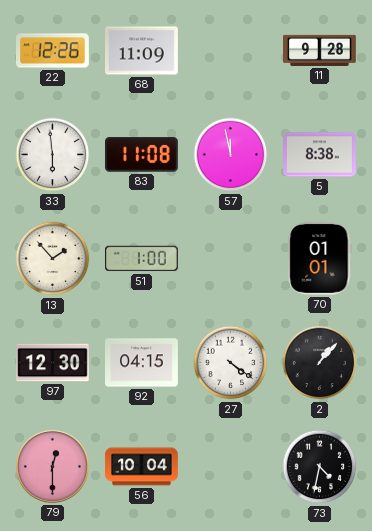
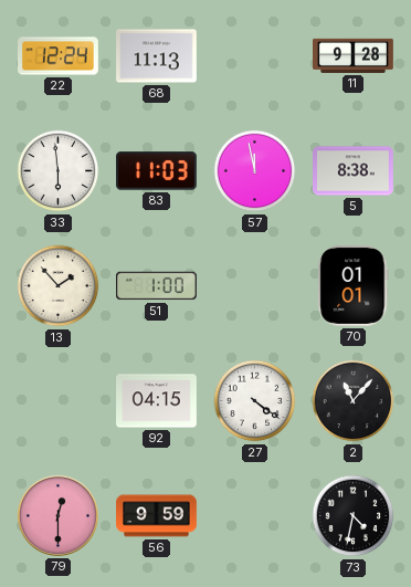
22: 12:26 -> 12:24
68: 11:09 -> 11:13
83: 11:08 -> 11:03
97: 12:30 -> none
2: 1:07 -> 11:07
56: 10:04 -> 9:59
